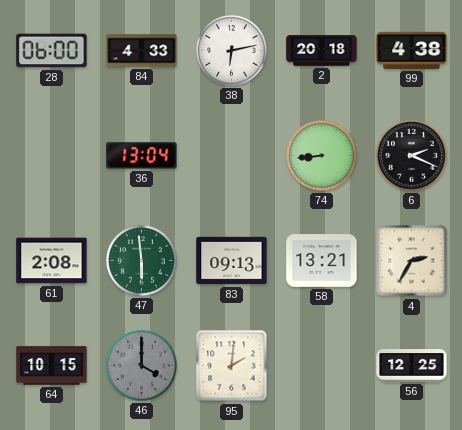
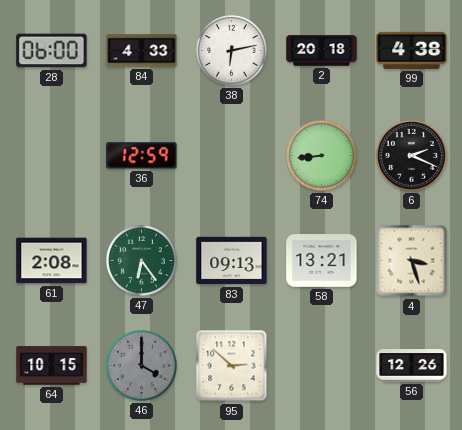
36: 13:04 -> 12:59
47: 5:59 -> 6:24
4: 2:35 -> 3:27
95: 2:01 -> 2:52
56: 12:25 -> 12:26
